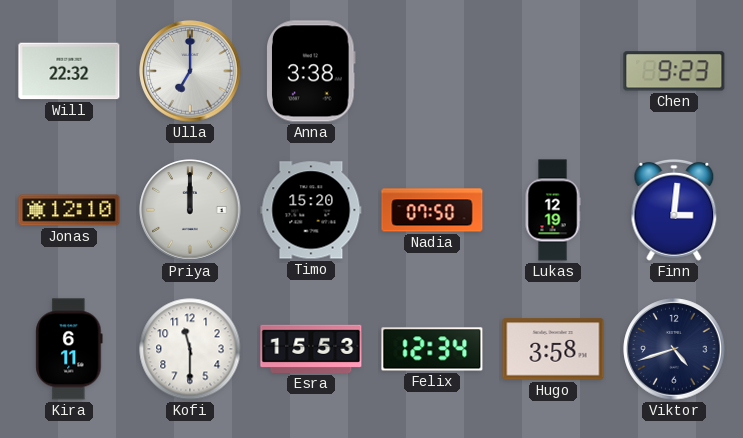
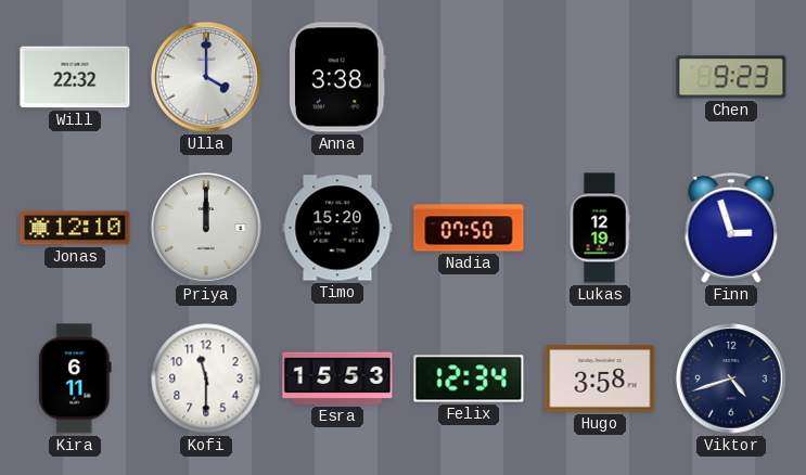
Ulla: 7:00 -> 4:00
Finn: 3:01 -> 2:57
